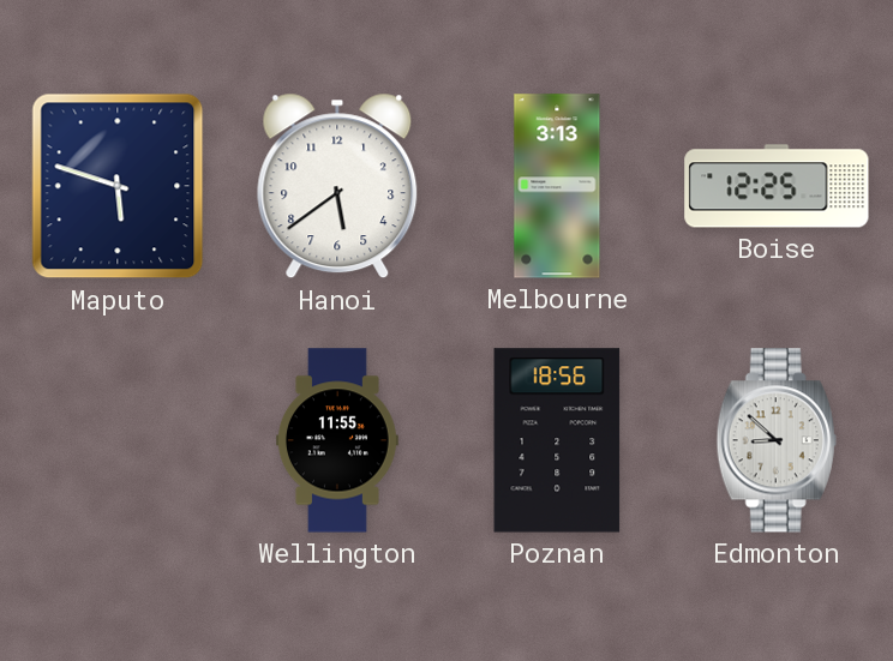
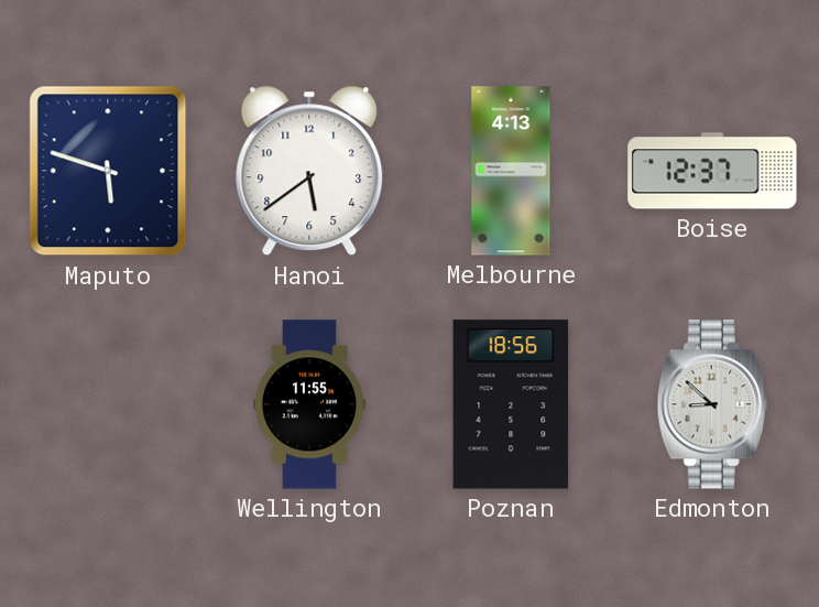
Melbourne: 3:13 -> 4:13
Boise: 12:25 -> 12:37
